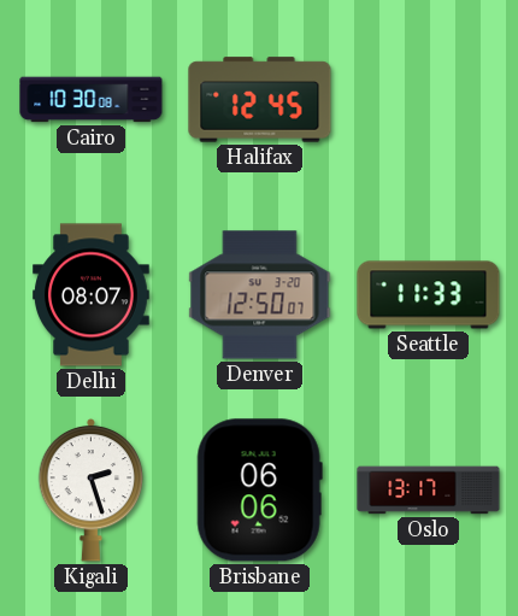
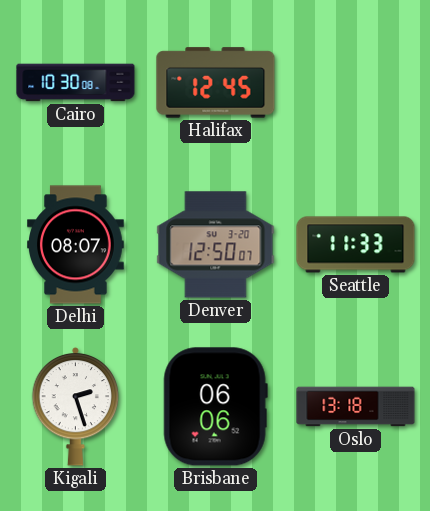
Oslo: 13:17 -> 13:18
